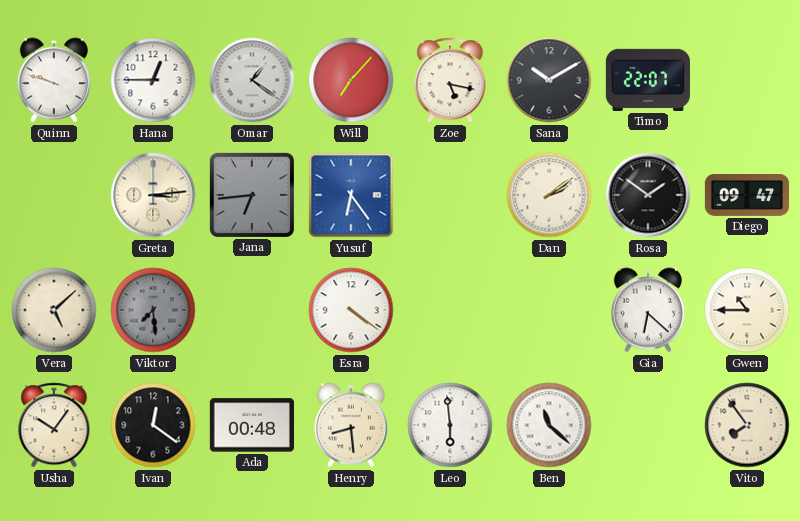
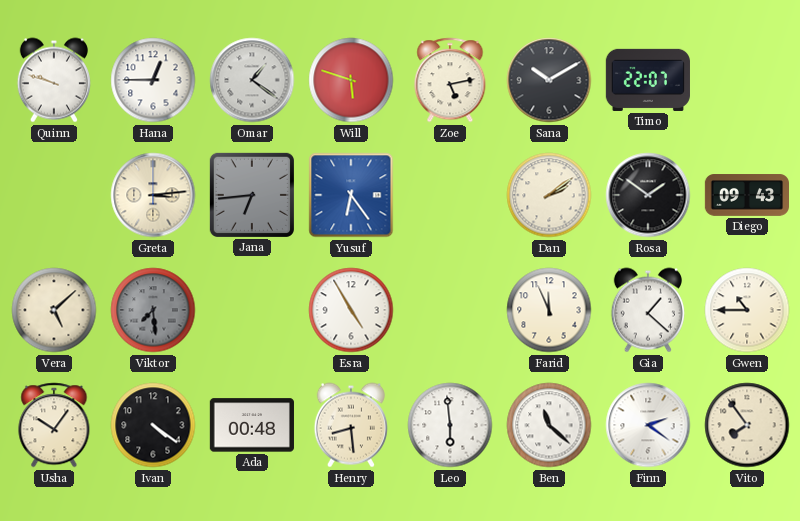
Will: 7:07 -> 5:48
Zoe: 5:17 -> 5:13
Diego: 09:47 -> 09:43
Esra: 4:21 -> 4:55
Farid: none -> 11:56
Gia: 6:22 -> 1:22
Ivan: 12:21 -> 4:21
Finn: none -> 2:21
